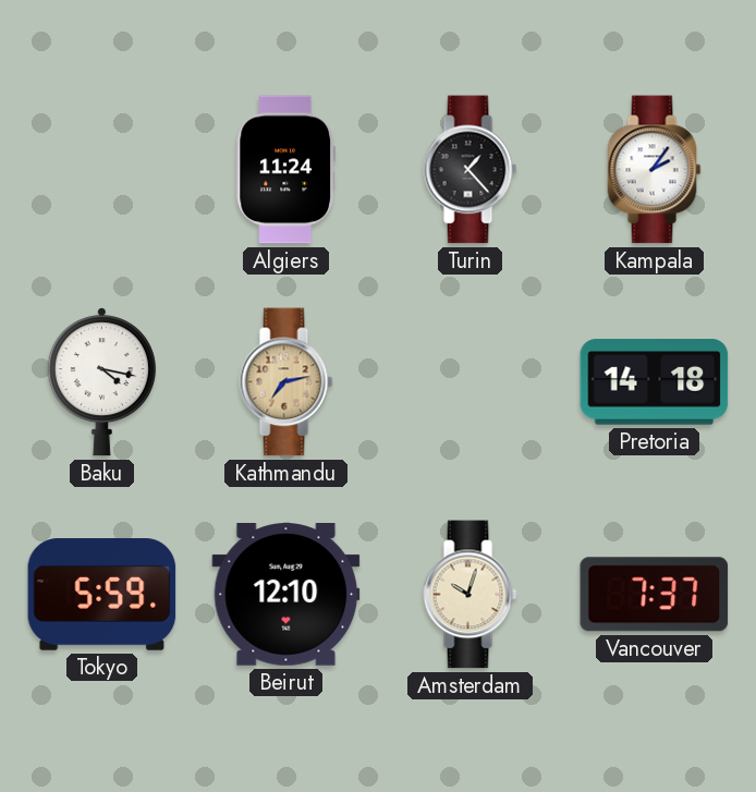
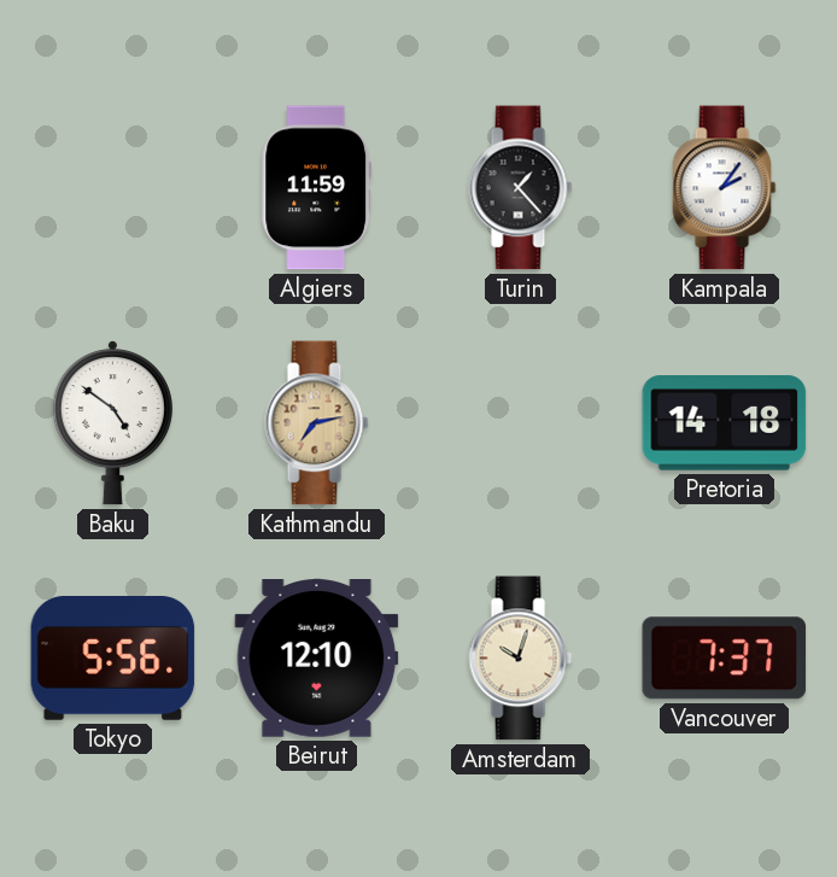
Algiers: 11:24 -> 11:59
Baku: 4:17 -> 4:51
Tokyo: 5:59 -> 5:56
